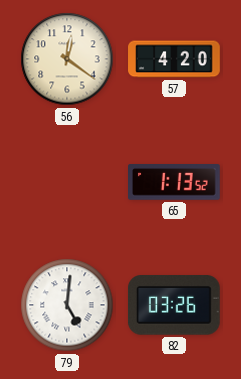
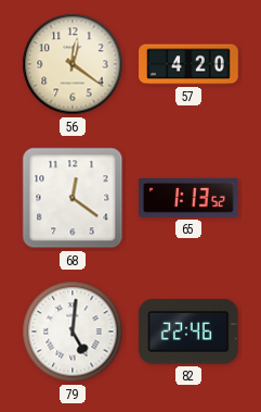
68: none -> 12:21
82: 03:26 -> 22:46
